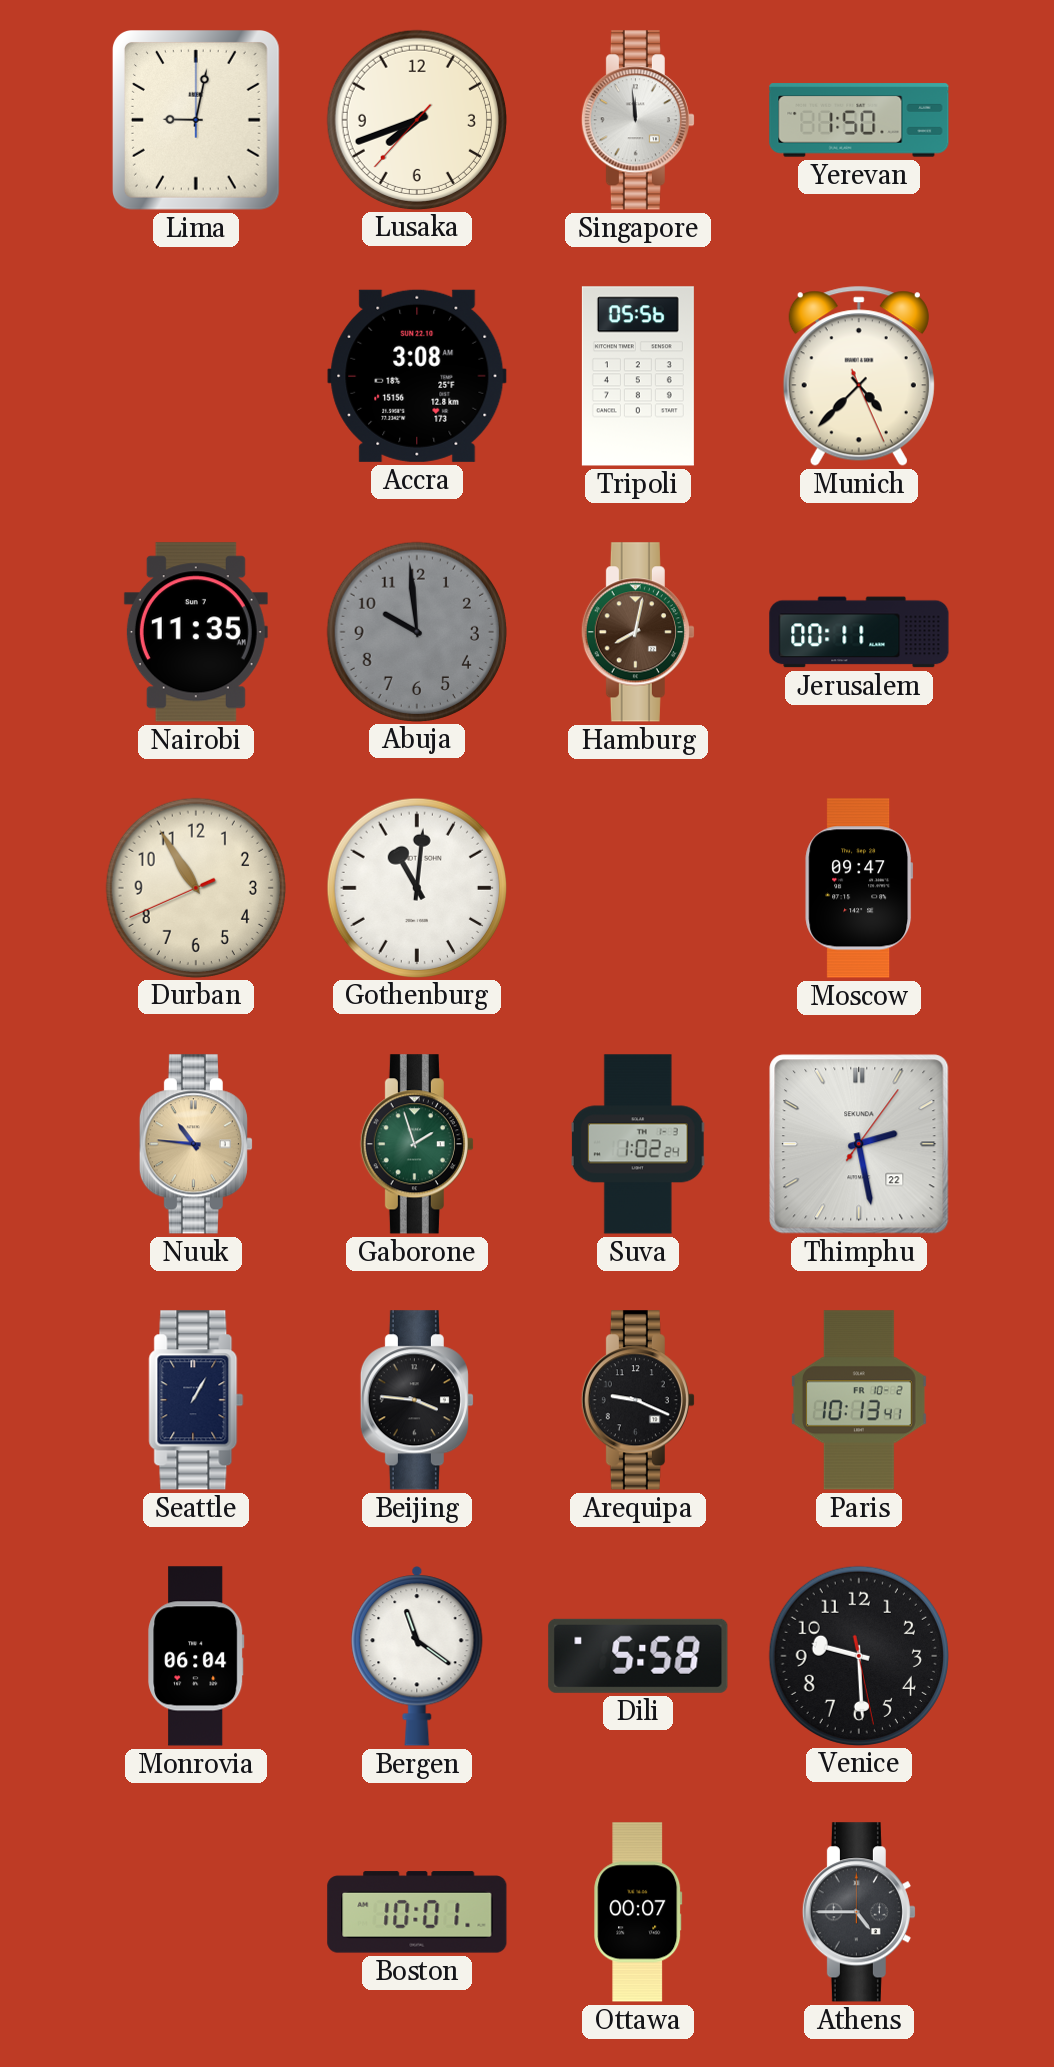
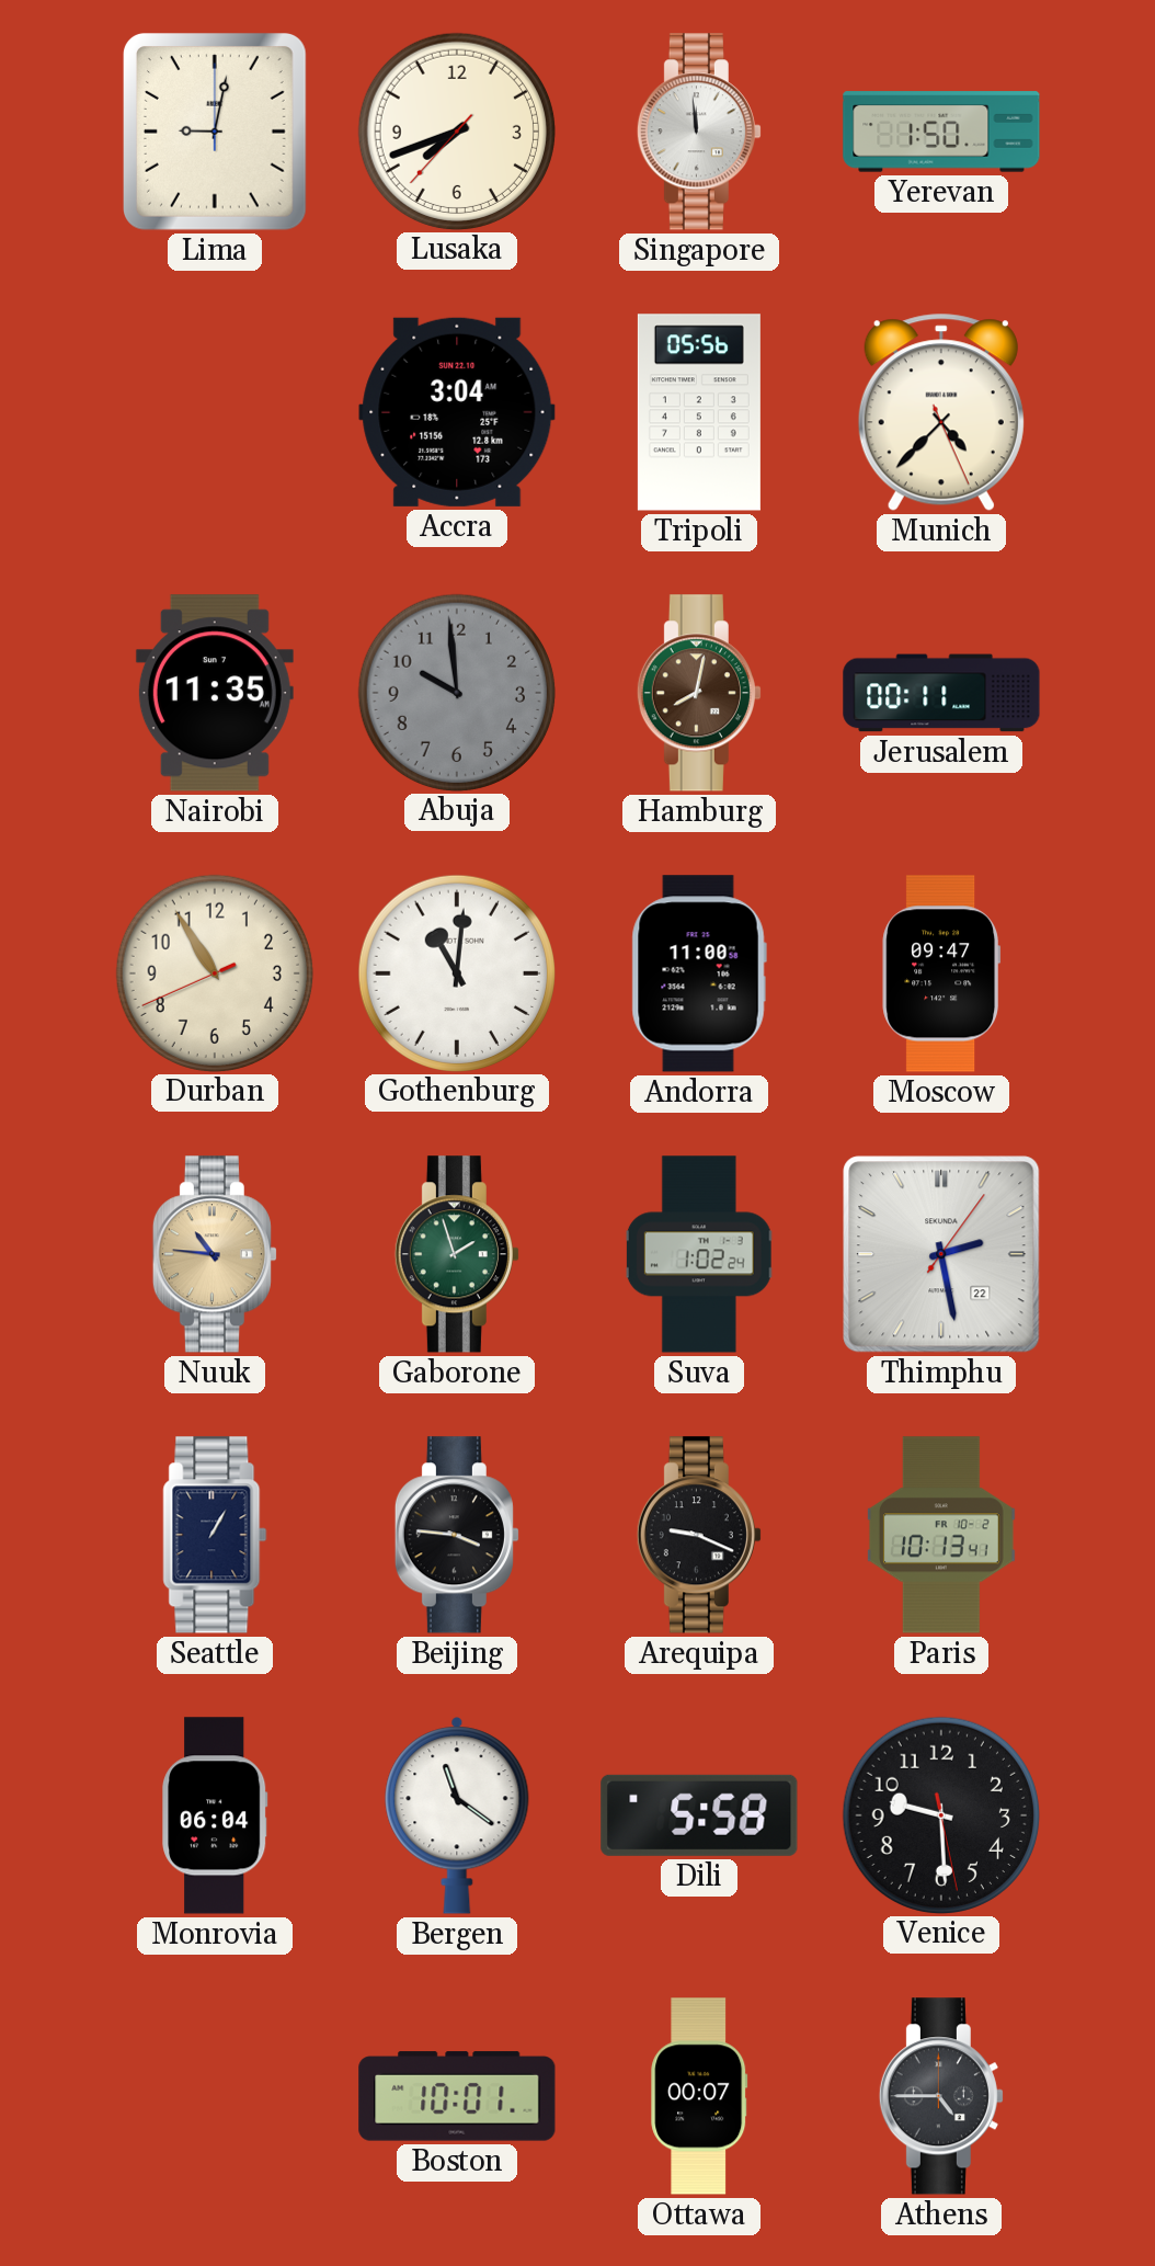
Accra: 3:08 -> 3:04
Andorra: none -> 11:00
